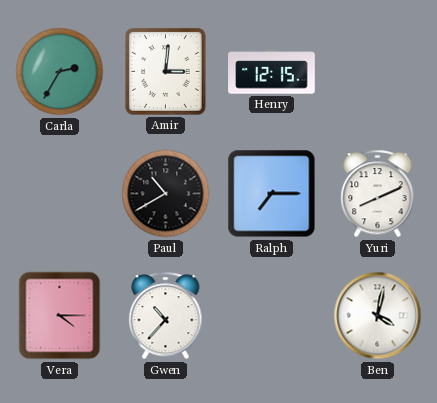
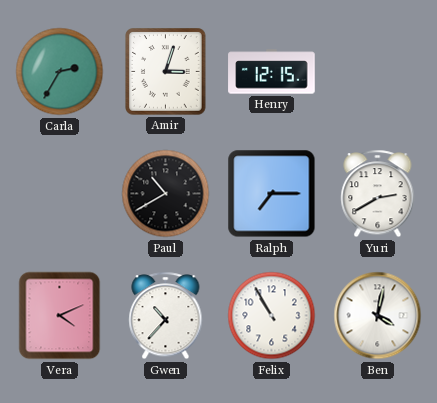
Amir: 3:01 -> 3:03
Yuri: 8:11 -> 2:40
Vera: 4:15 -> 4:11
Felix: none -> 10:55
